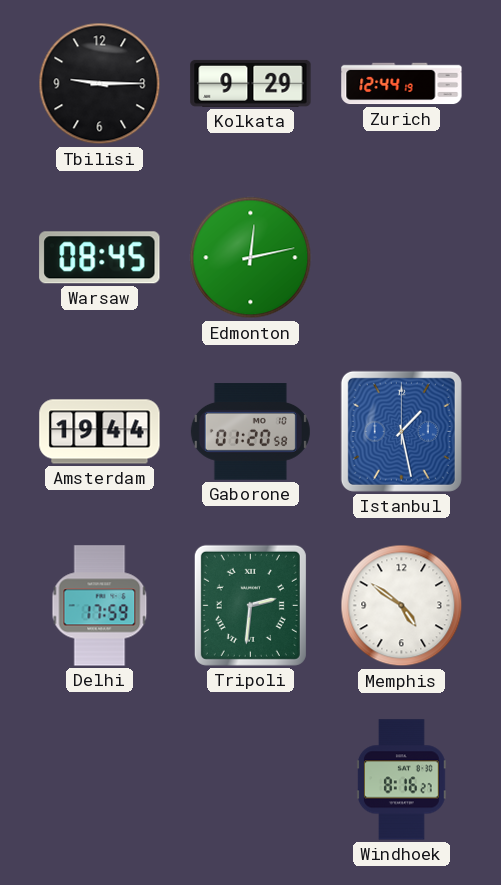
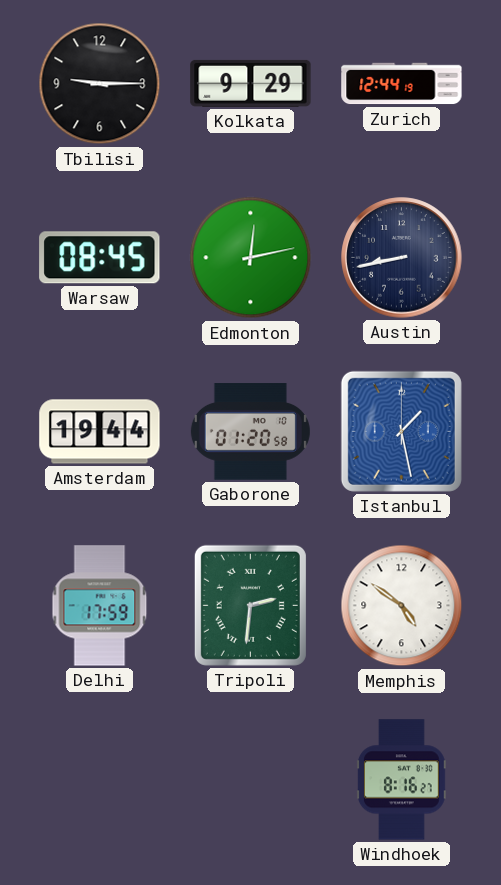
Austin: none -> 8:43
